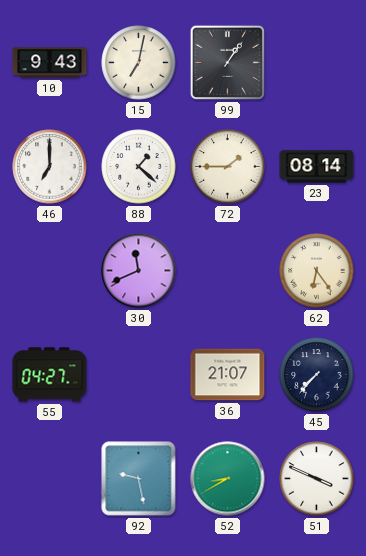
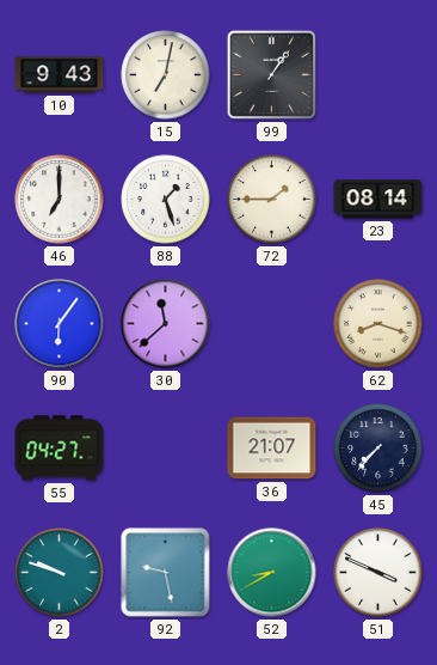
88: 1:22 -> 1:27
90: none -> 6:06
30: 11:41 -> 11:38
62: 6:24 -> 8:18
2: none -> 9:48
